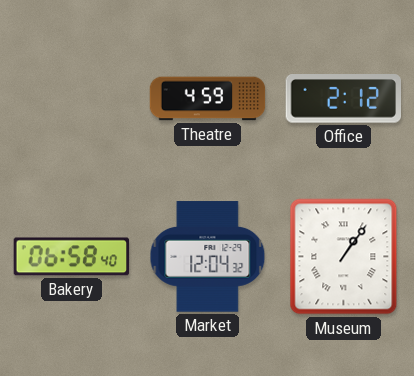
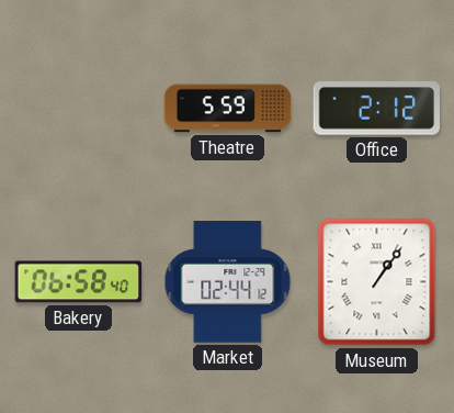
Theatre: 4:59 -> 5:59
Market: 12:04 -> 02:44
